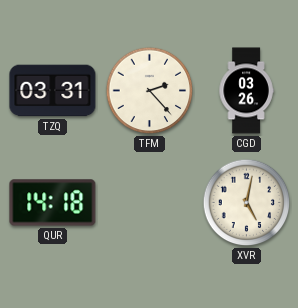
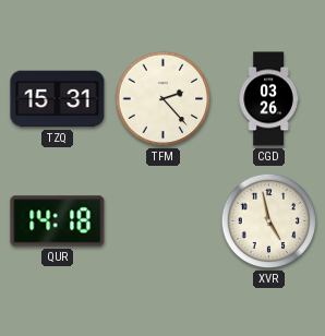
TZQ: 03:31 -> 15:31
XVR: 5:02 -> 4:58
